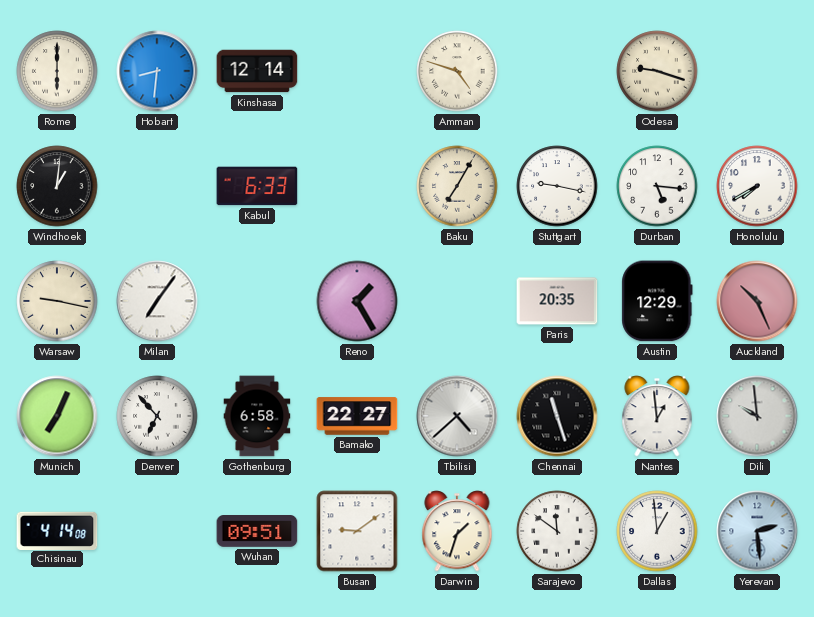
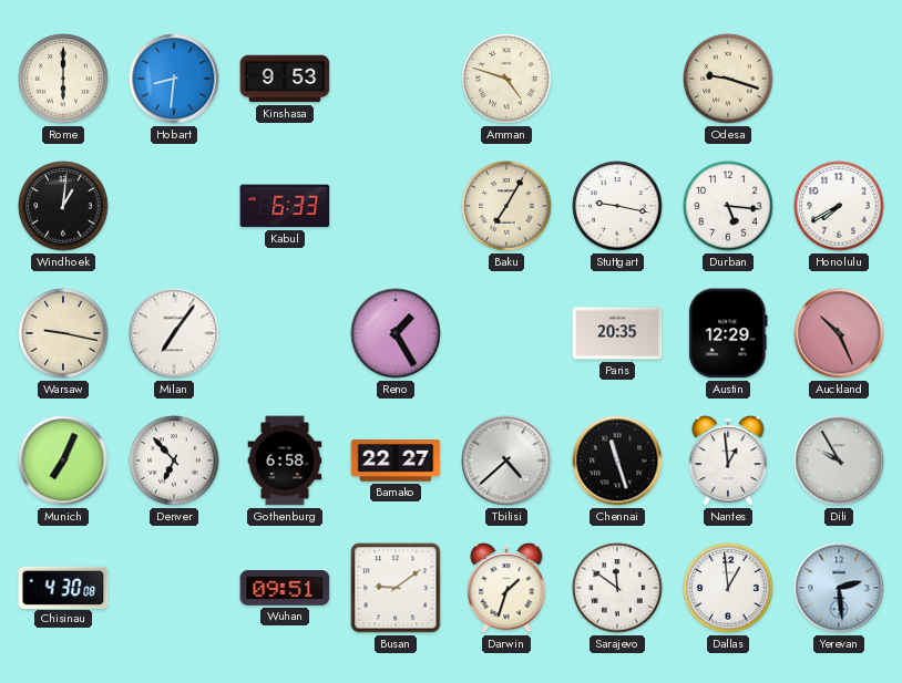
Kinshasa: 12:14 -> 9:53
Dili: 9:59 -> 9:55
Chisinau: 4:14 -> 4:30
